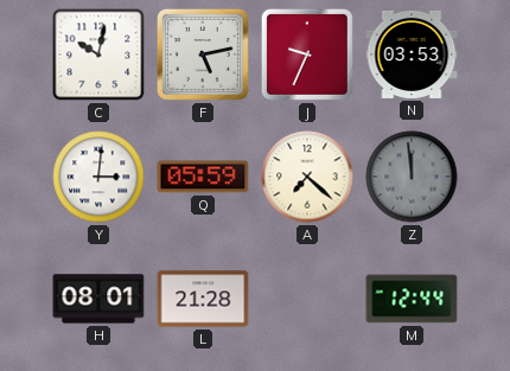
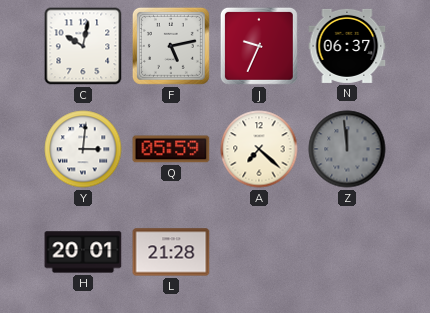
N: 03:53 -> 06:37
H: 08:01 -> 20:01
M: 12:44 -> none
